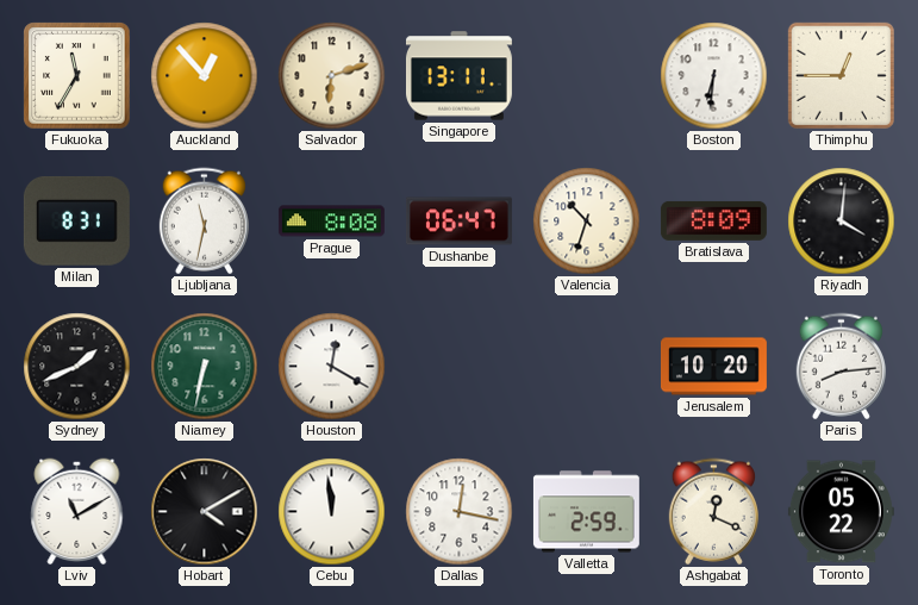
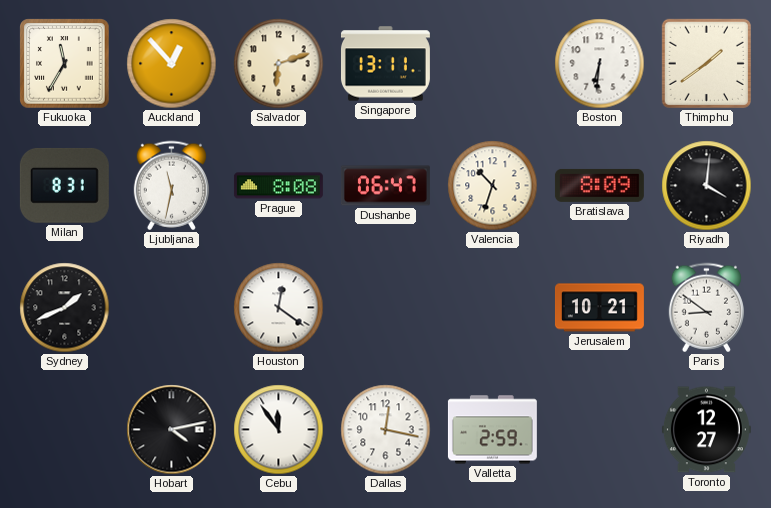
Thimphu: 12:45 -> 1:39
Niamey: 6:32 -> none
Houston: 12:20 -> 12:21
Jerusalem: 10:20 -> 10:21
Paris: 8:14 -> 8:51
Lviv: 11:10 -> none
Hobart: 4:10 -> 4:13
Cebu: 11:59 -> 11:54
Ashgabat: 12:19 -> none
Toronto: 05:22 -> 12:27
